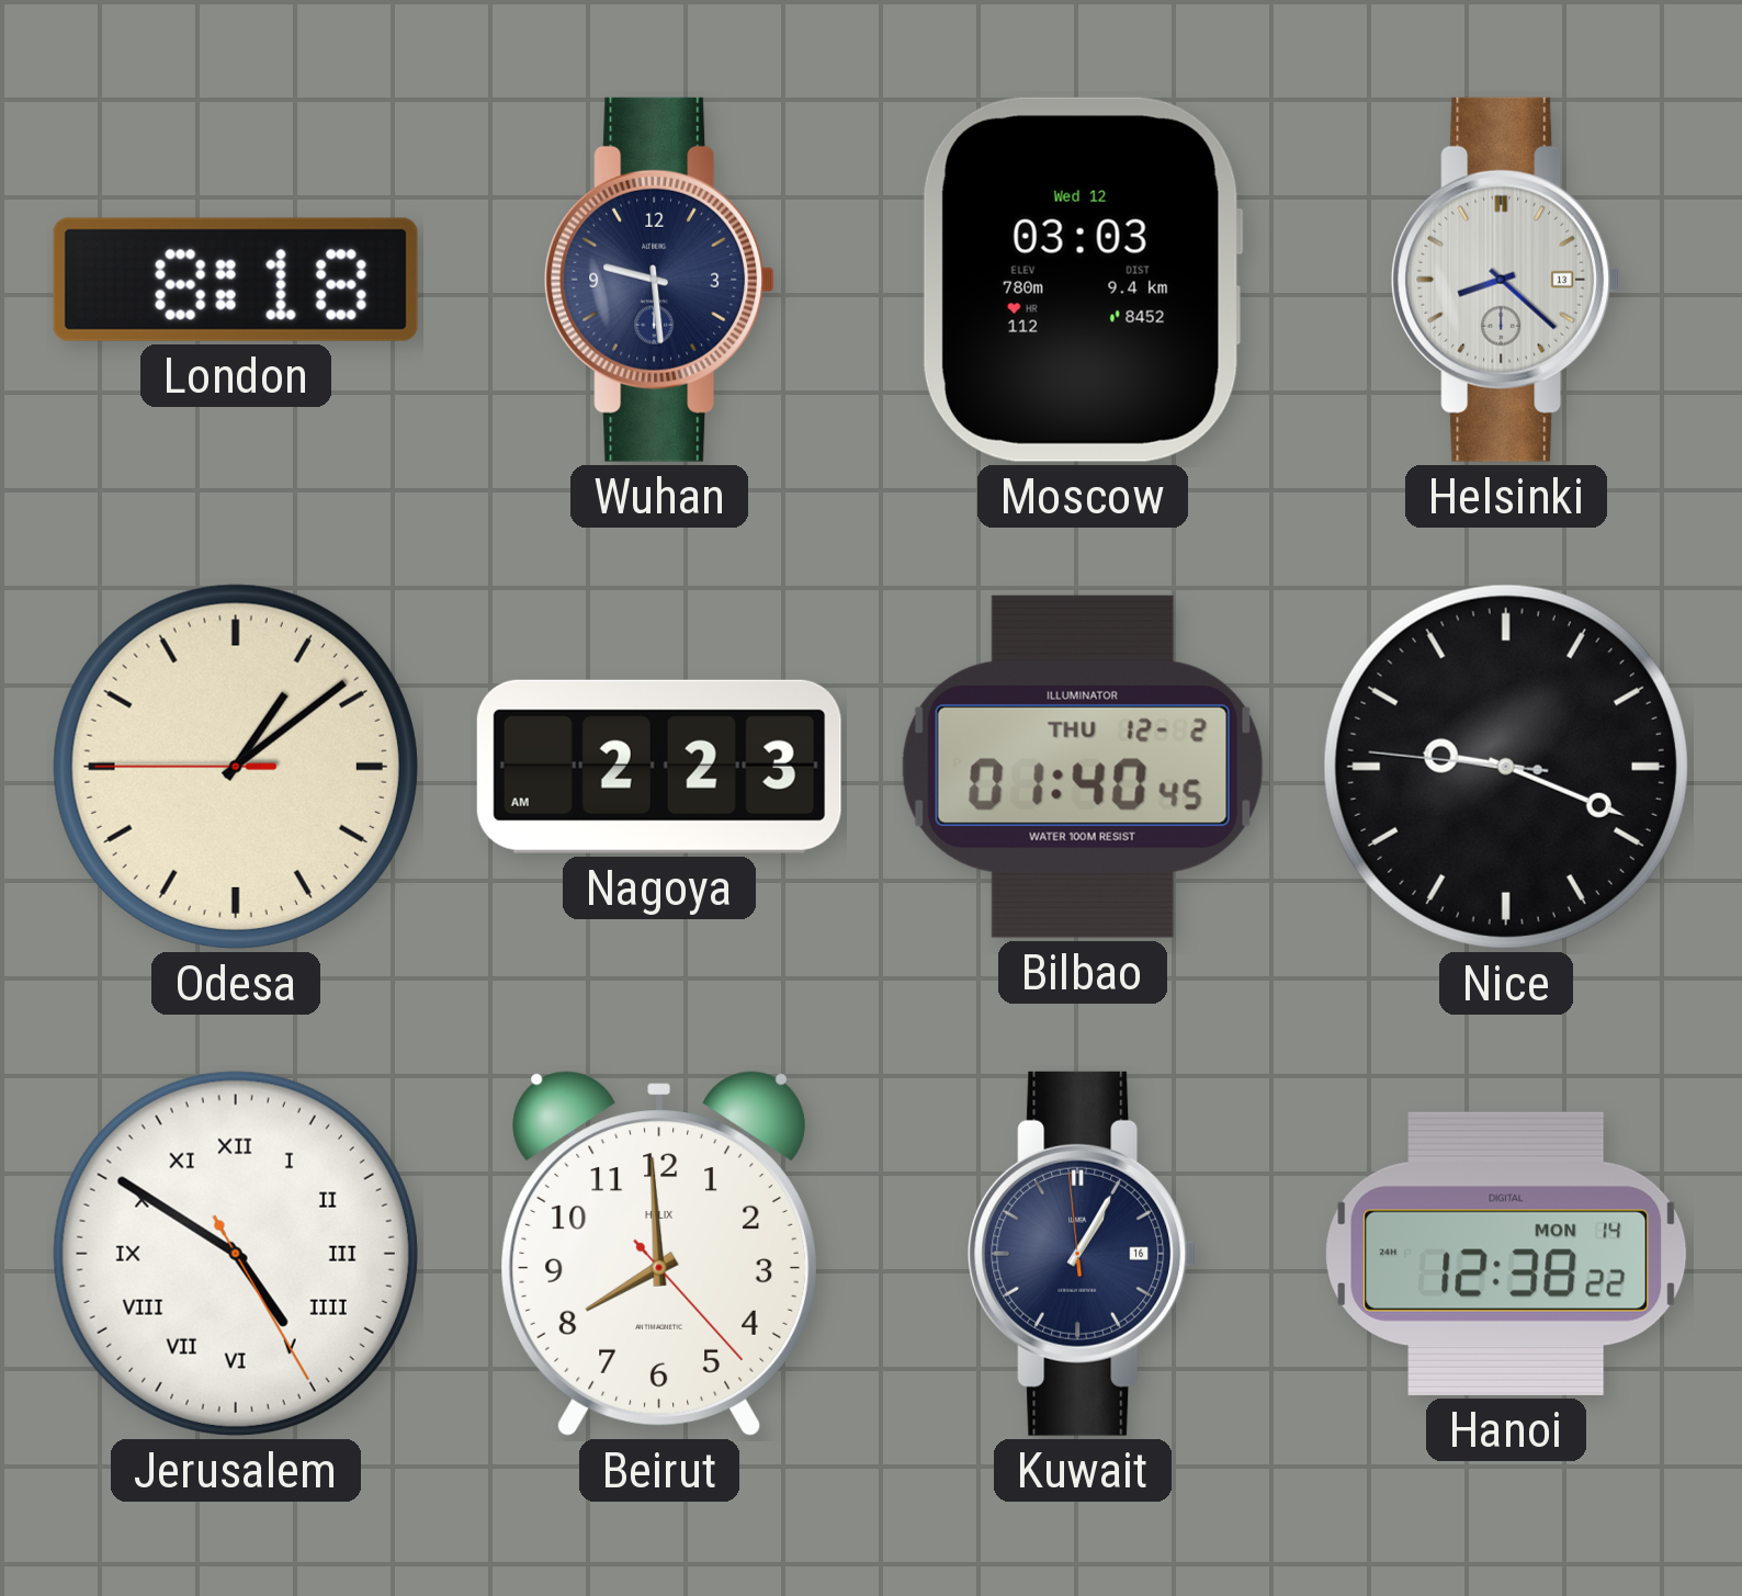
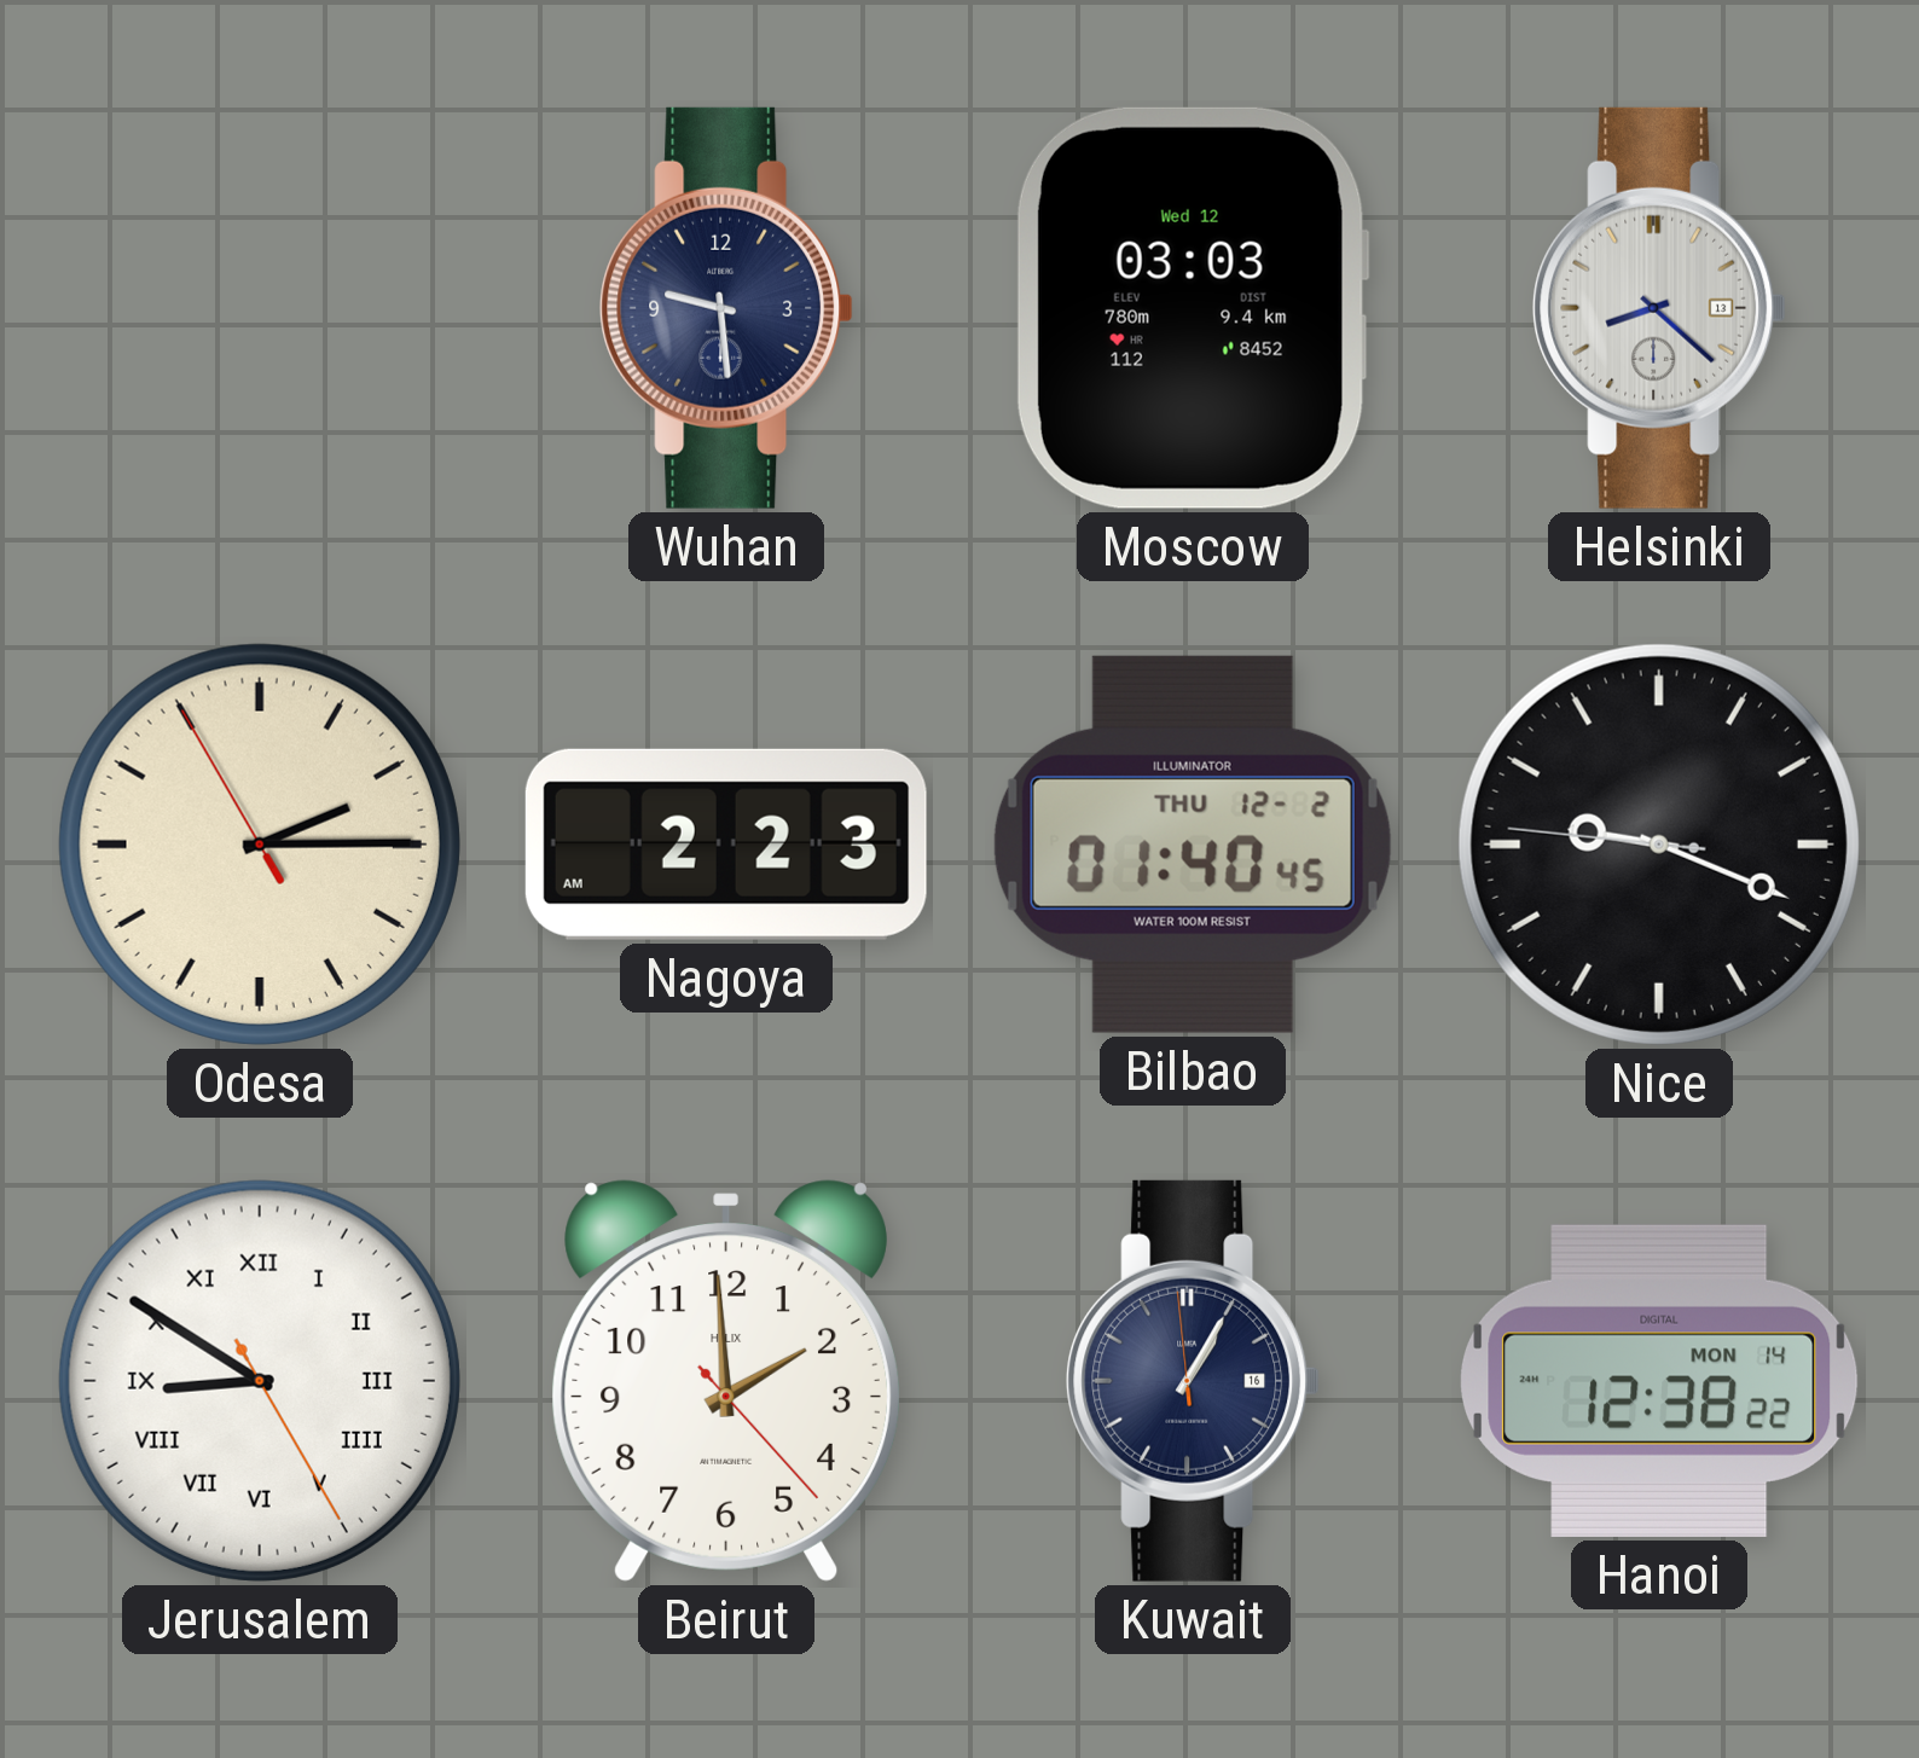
London: 8:18 -> none
Odesa: 1:08 -> 2:14
Jerusalem: 4:50 -> 8:50
Beirut: 7:59 -> 1:59
